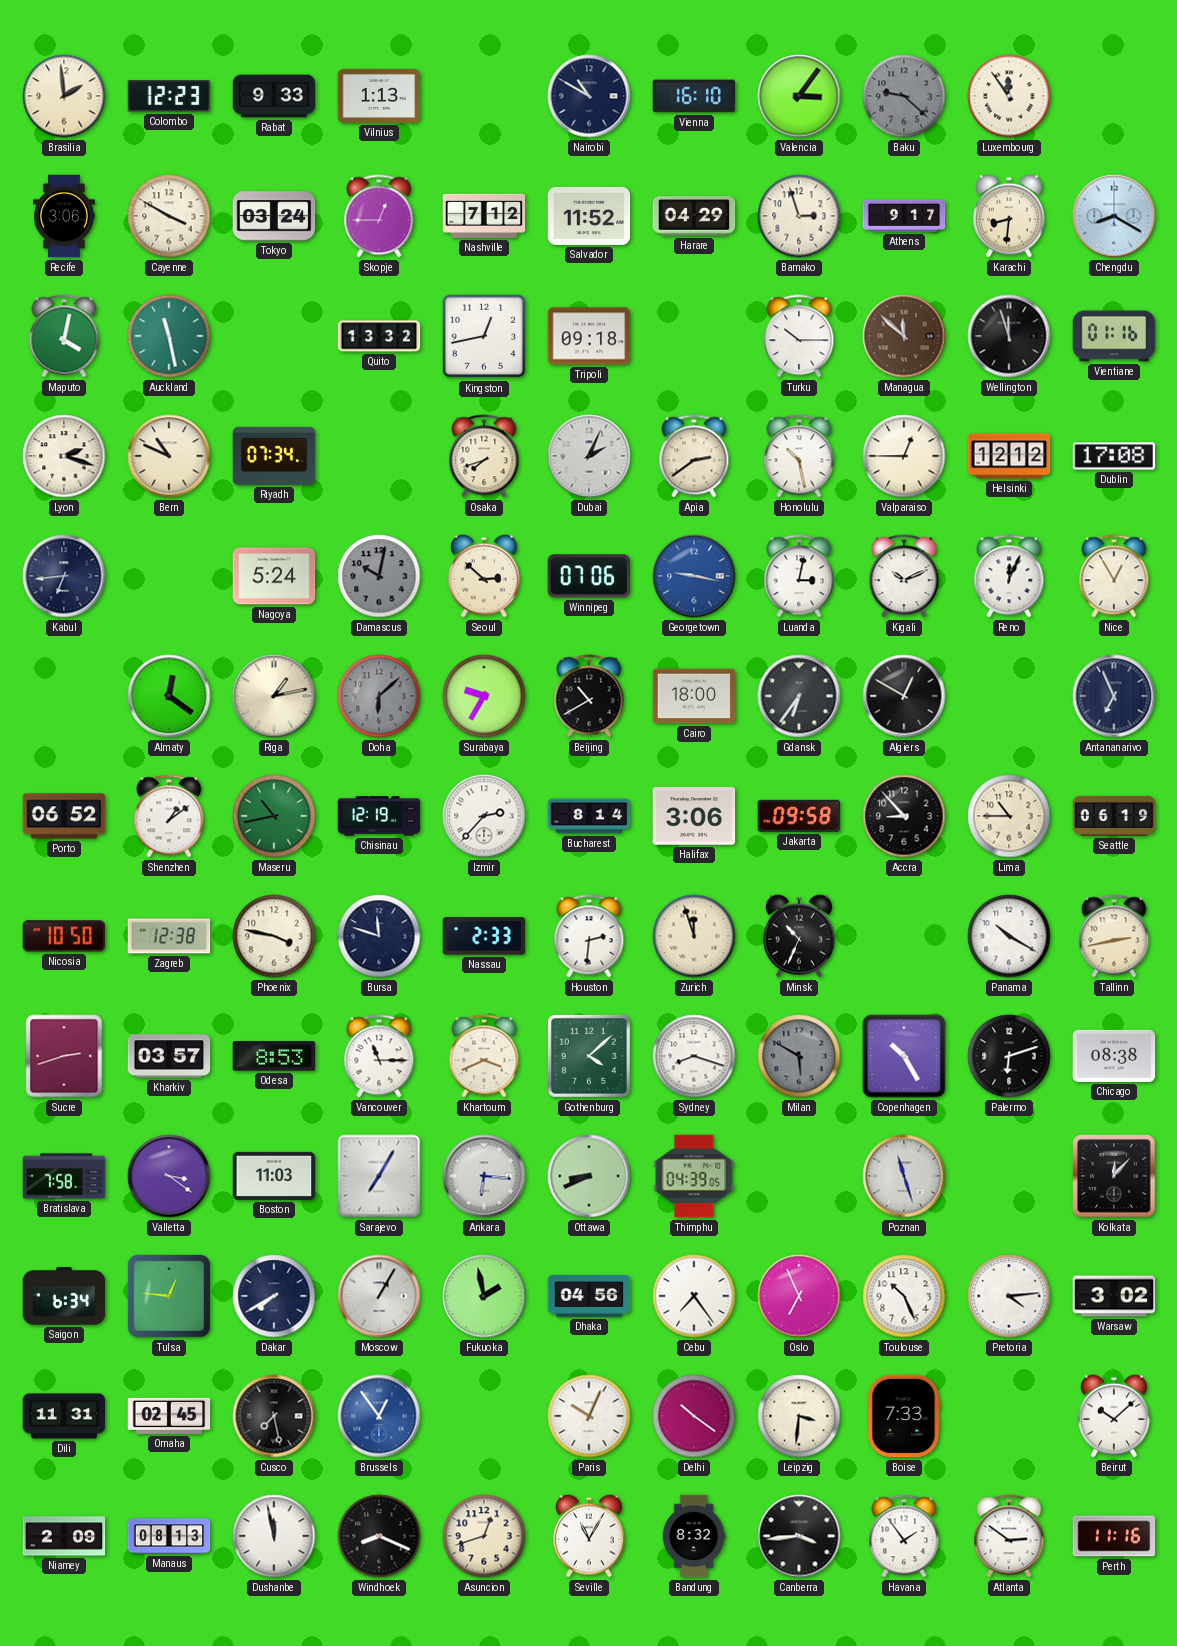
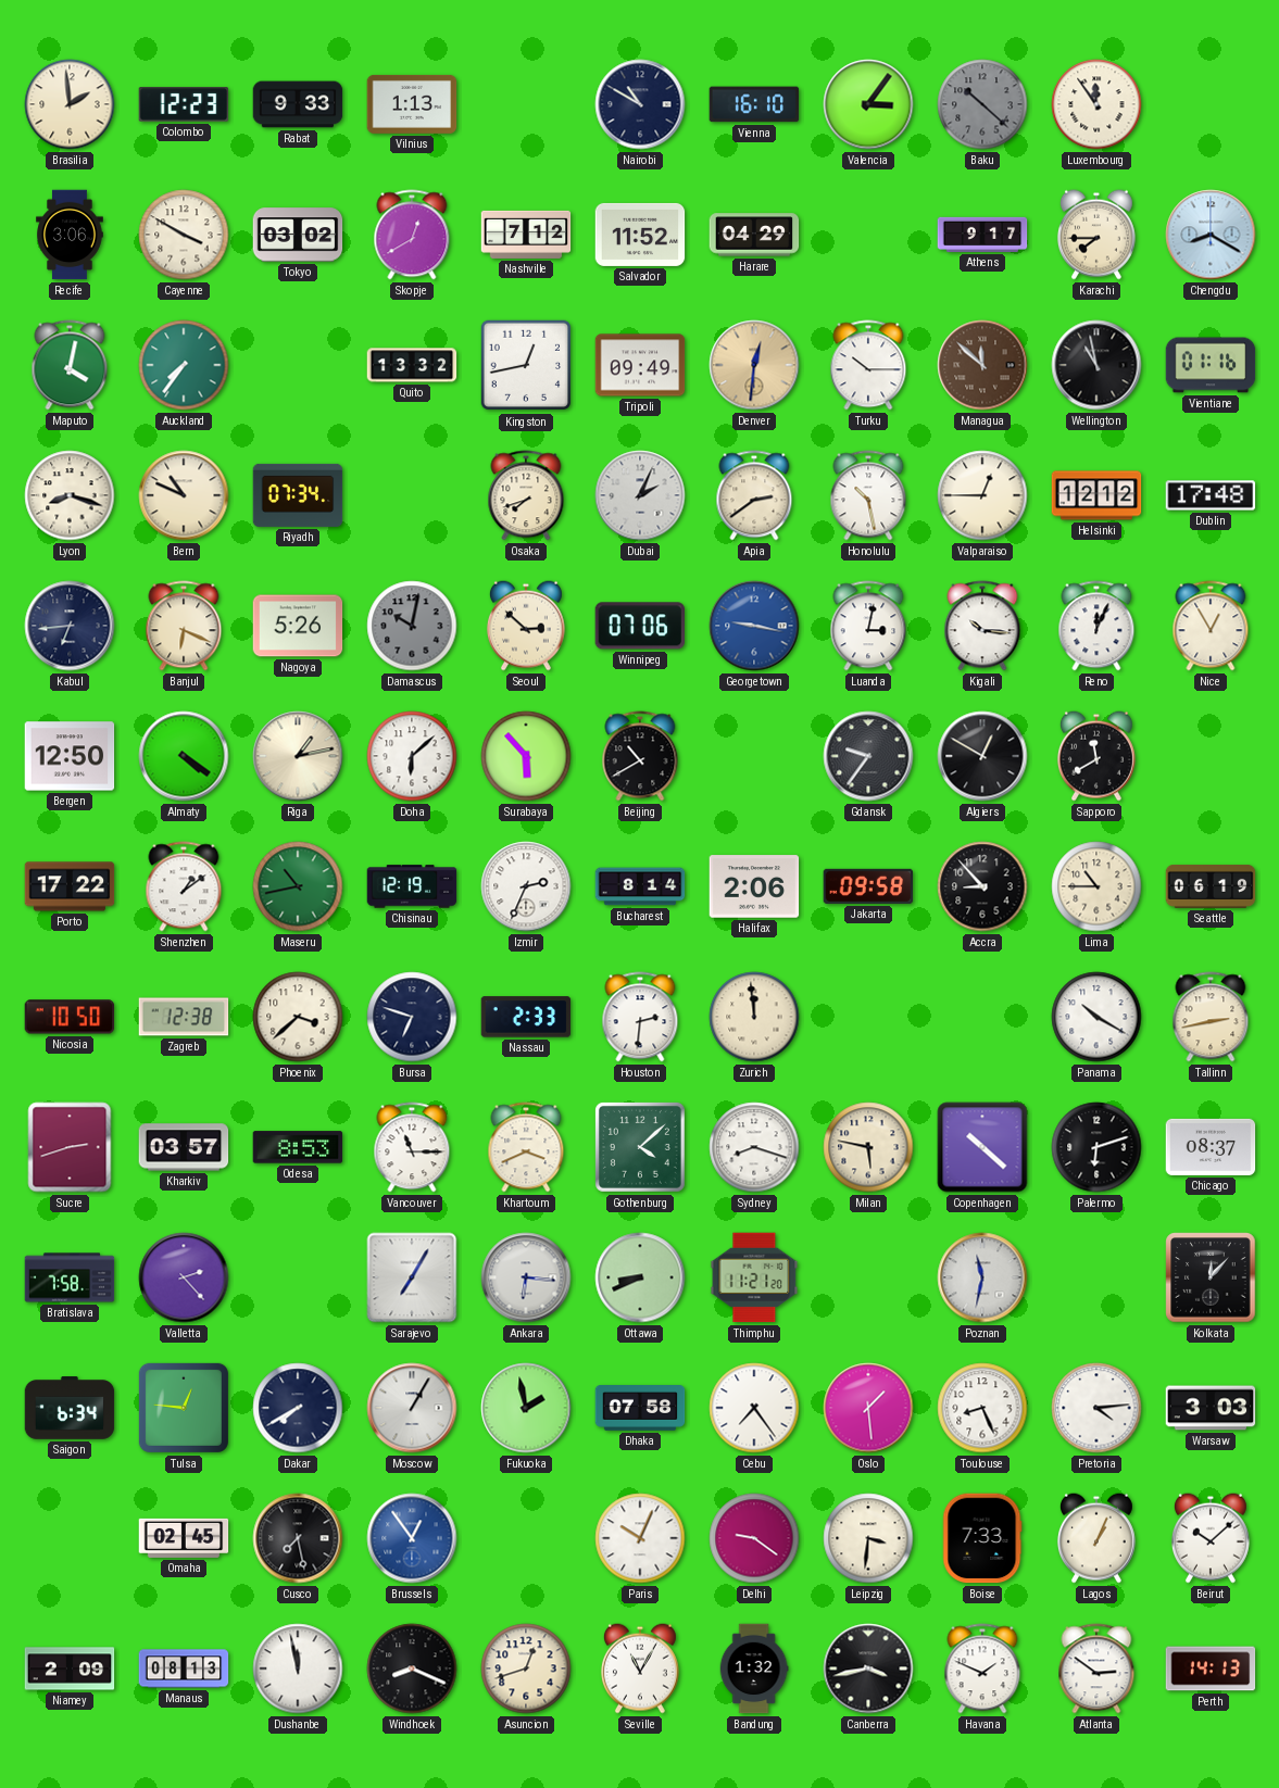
Baku: 9:22 -> 10:22
Tokyo: 03:24 -> 03:02
Skopje: 12:45 -> 12:40
Bamako: 2:57 -> none
Karachi: 8:31 -> 7:45
Auckland: 11:28 -> 7:36
Tripoli: 09:18 -> 09:49
Denver: none -> 12:31
Wellington: 11:57 -> 10:58
Lyon: 2:18 -> 8:18
Dublin: 17:08 -> 17:48
Banjul: none -> 6:19
Nagoya: 5:24 -> 5:26
Kigali: 10:11 -> 10:16
Bergen: none -> 12:50
Almaty: 12:21 -> 4:21
Doha dial: grey -> white
Surabaya: 9:35 -> 5:53
Cairo: 18:00 -> none
Gdansk: 6:36 -> 9:36
Sapporo: none -> 11:40
Antananarivo: 6:56 -> none
Porto: 06:52 -> 17:22
Izmir: 2:37 -> 2:34
Halifax: 3:06 -> 2:06
Phoenix: 3:47 -> 3:38
Bursa: 11:48 -> 6:48
Zurich: 11:57 -> 11:59
Minsk: 10:34 -> none
Milan: 5:50 -> 5:47
Milan dial: grey -> cream
Copenhagen: 10:25 -> 10:22
Chicago: 08:38 -> 08:37
Valletta: 3:21 -> 2:23
Boston: 11:03 -> none
Thimphu: 04:39 -> 11:21
Poznan: 11:27 -> 11:32
Dhaka: 04:56 -> 07:58
Oslo: 6:56 -> 1:29
Toulouse: 10:26 -> 8:26
Warsaw: 3:02 -> 3:03
Dili: 11:31 -> none
Delhi: 10:21 -> 9:21
Lagos: none -> 1:04
Bandung: 8:32 -> 1:32
Canberra: 3:44 -> 3:43
Havana: 1:54 -> 1:49
Perth: 11:16 -> 14:13
